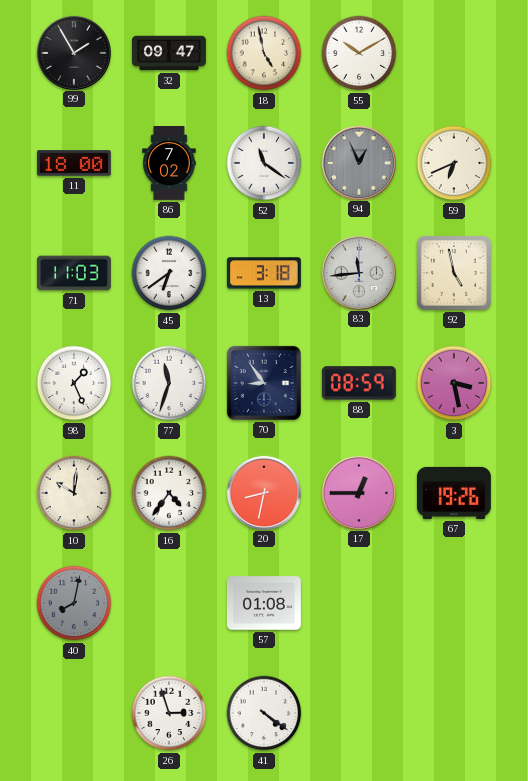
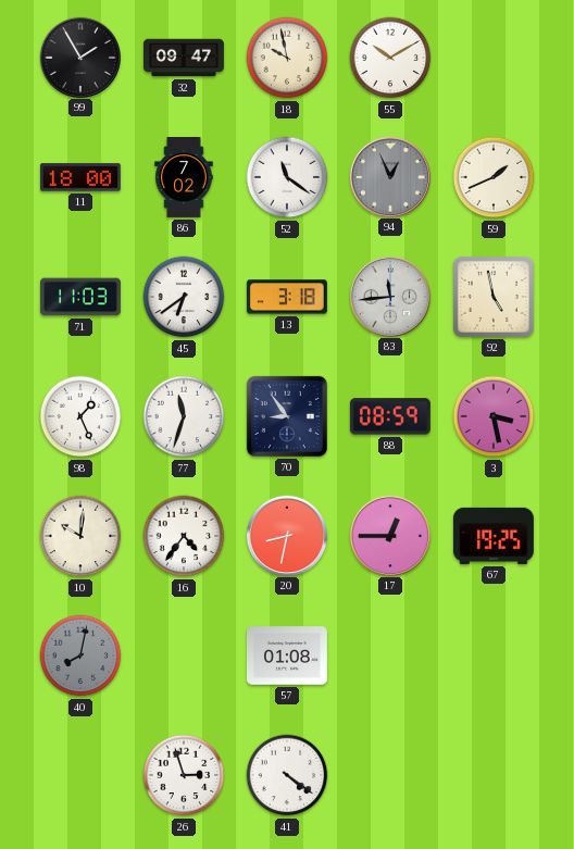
18: 4:58 -> 9:58
59: 6:41 -> 1:41
67: 19:26 -> 19:25
